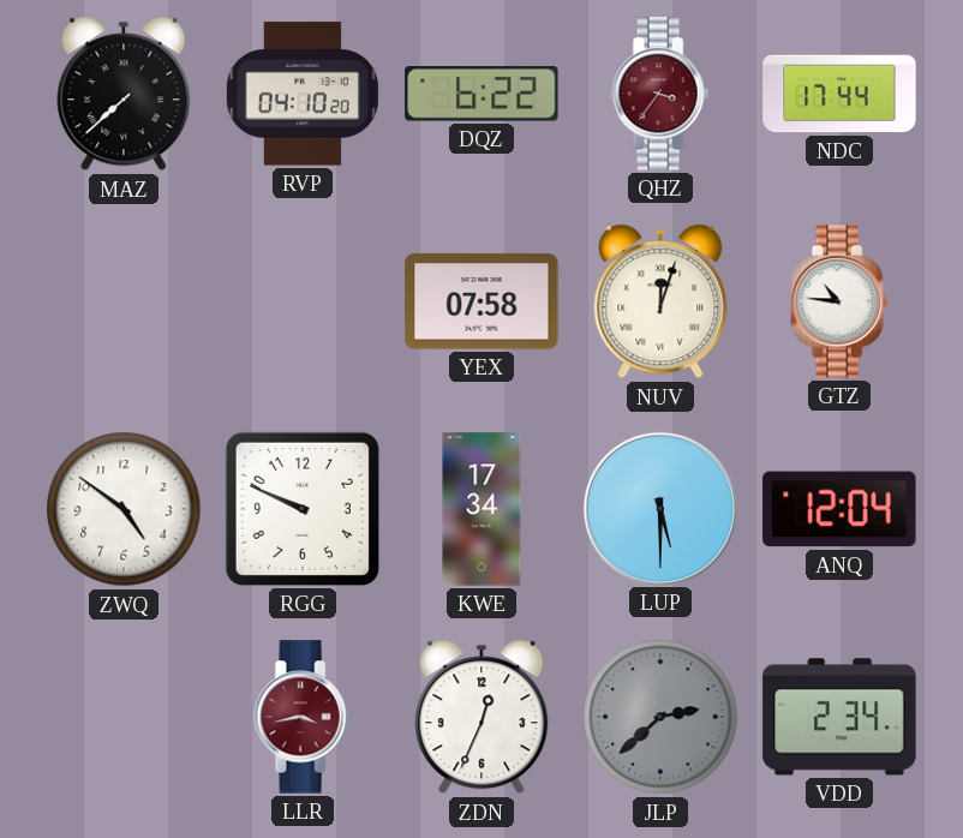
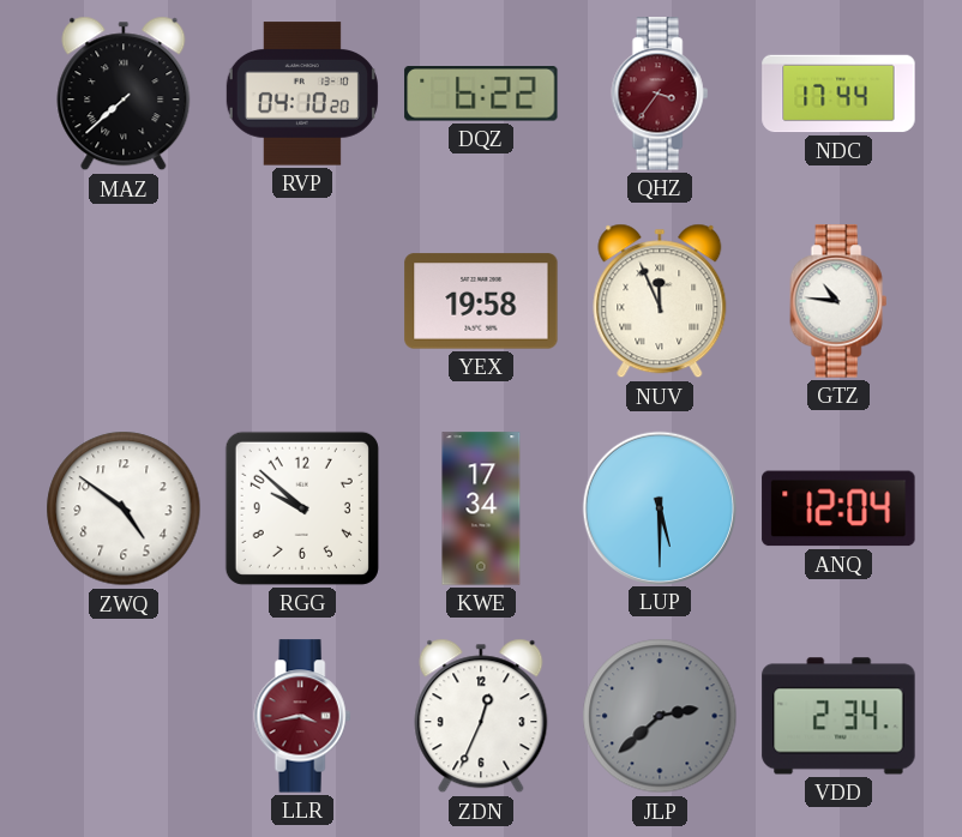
YEX: 07:58 -> 19:58
NUV: 12:03 -> 11:56
RGG: 9:49 -> 9:52
